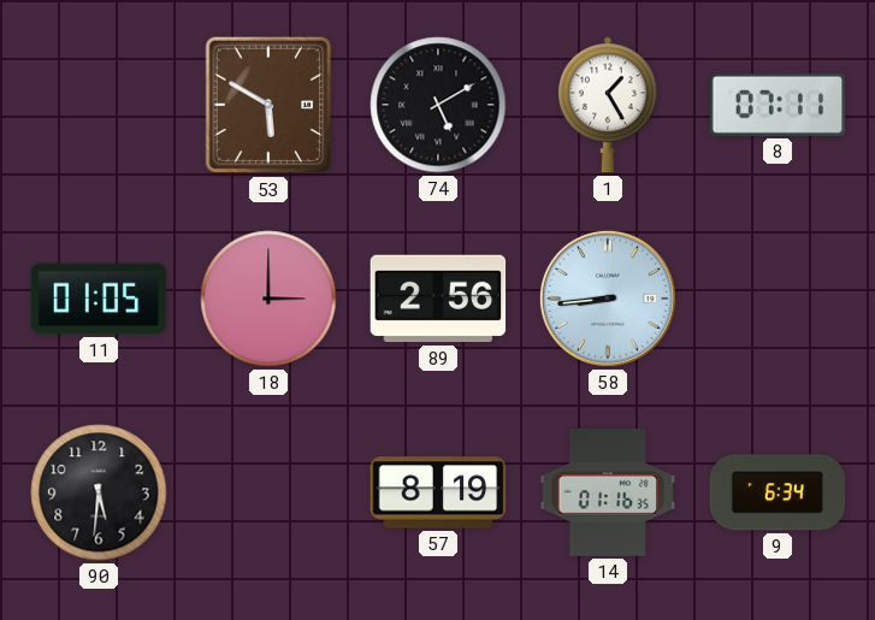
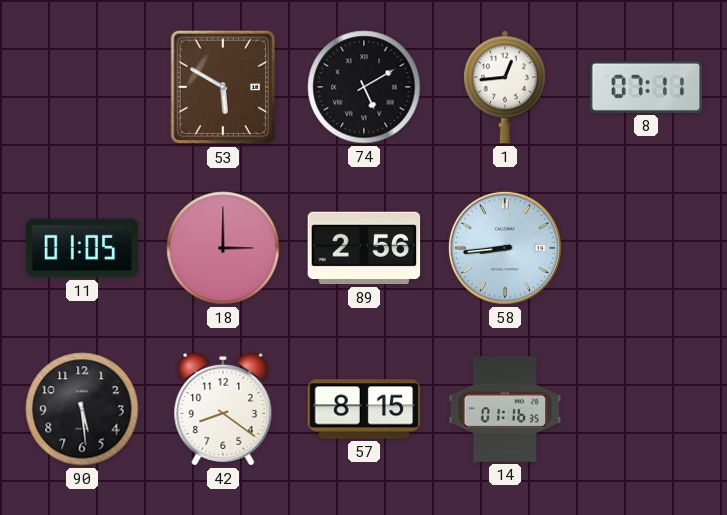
1: 1:25 -> 12:44
90: 5:31 -> 5:29
42: none -> 8:21
57: 8:19 -> 8:15
9: 6:34 -> none
